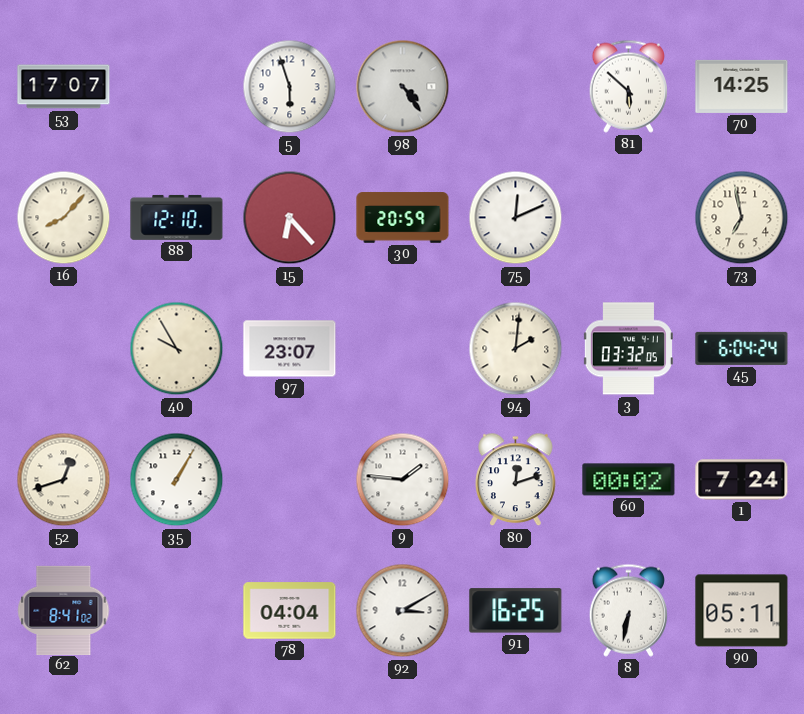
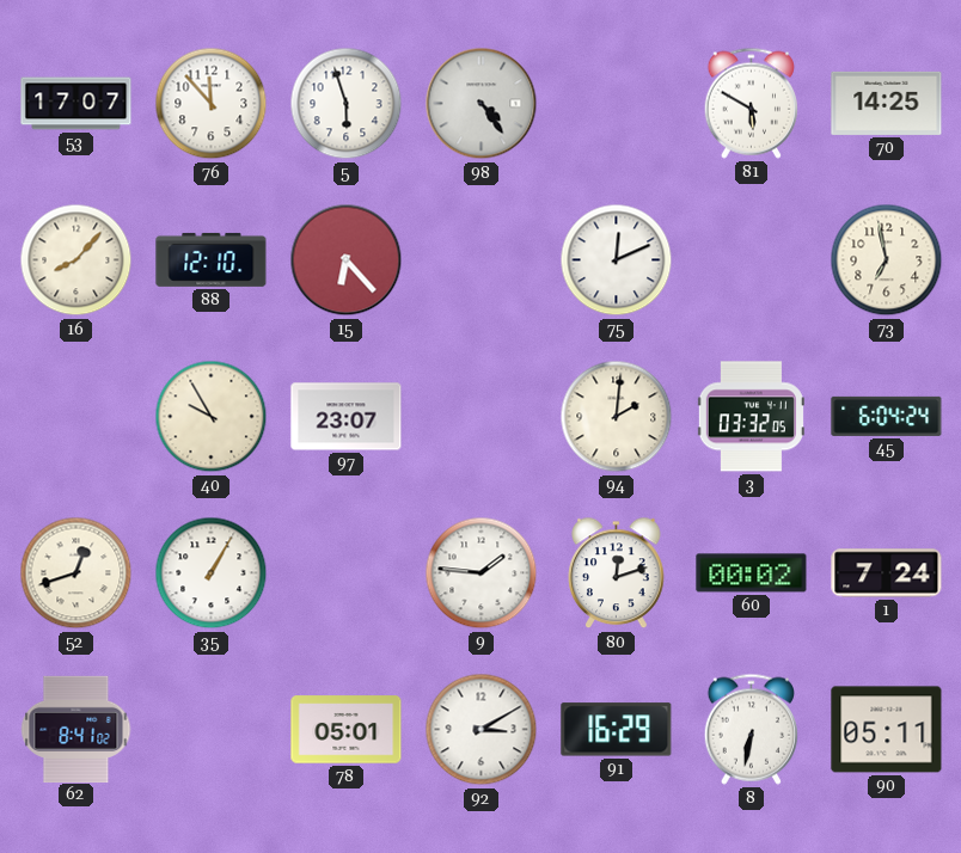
76: none -> 11:53
81: 5:52 -> 5:50
30: 20:59 -> none
78: 04:04 -> 05:01
91: 16:25 -> 16:29
